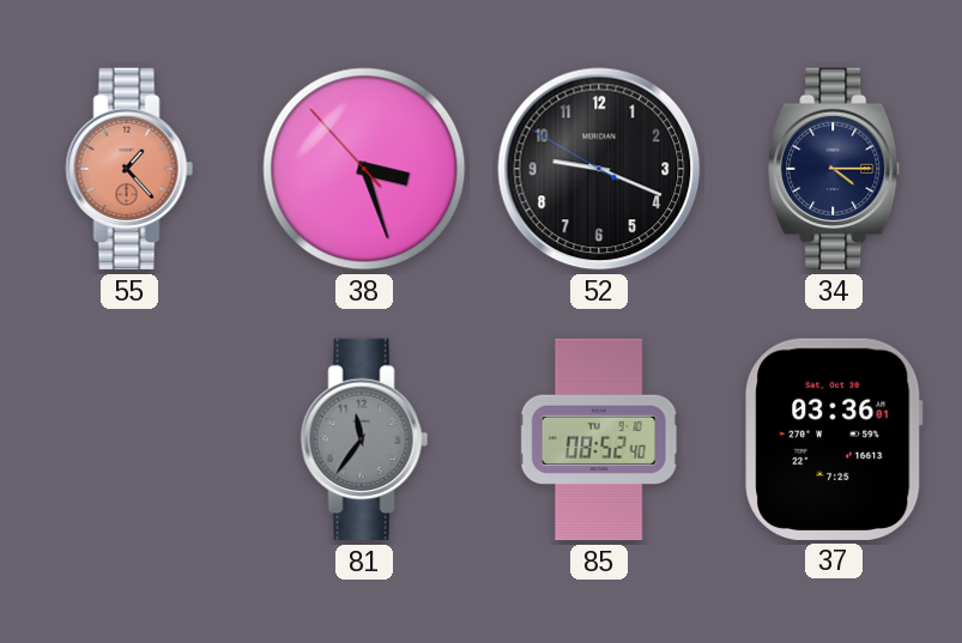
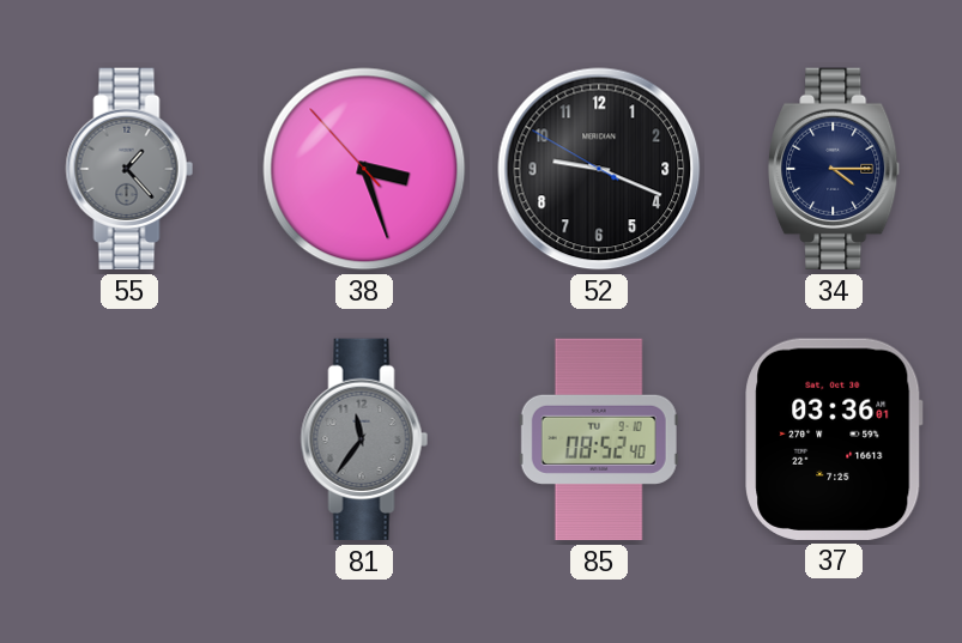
55 dial: salmon -> grey
